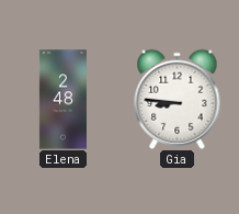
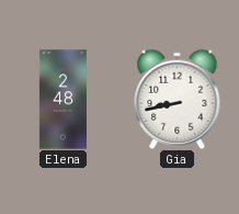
Gia: 8:46 -> 8:43
